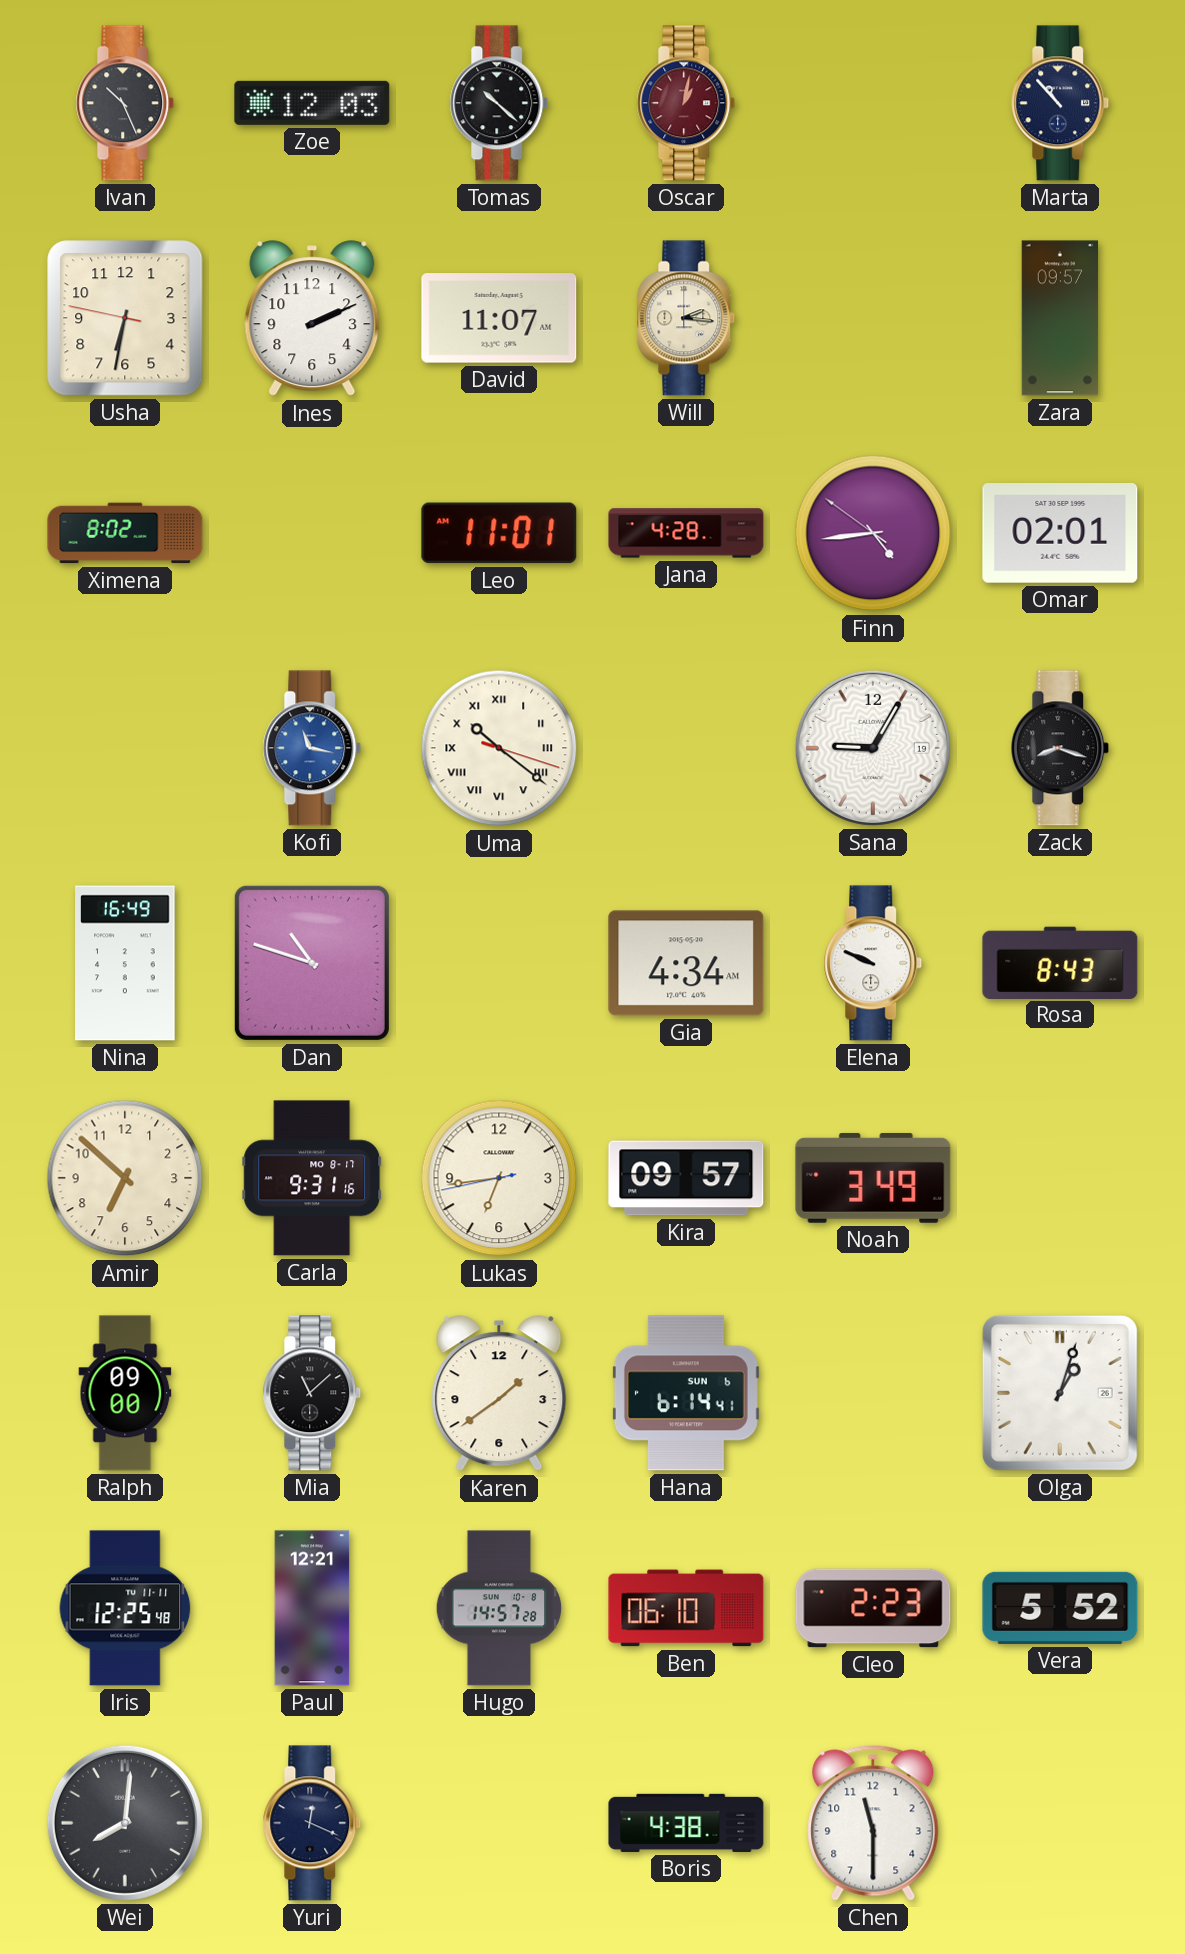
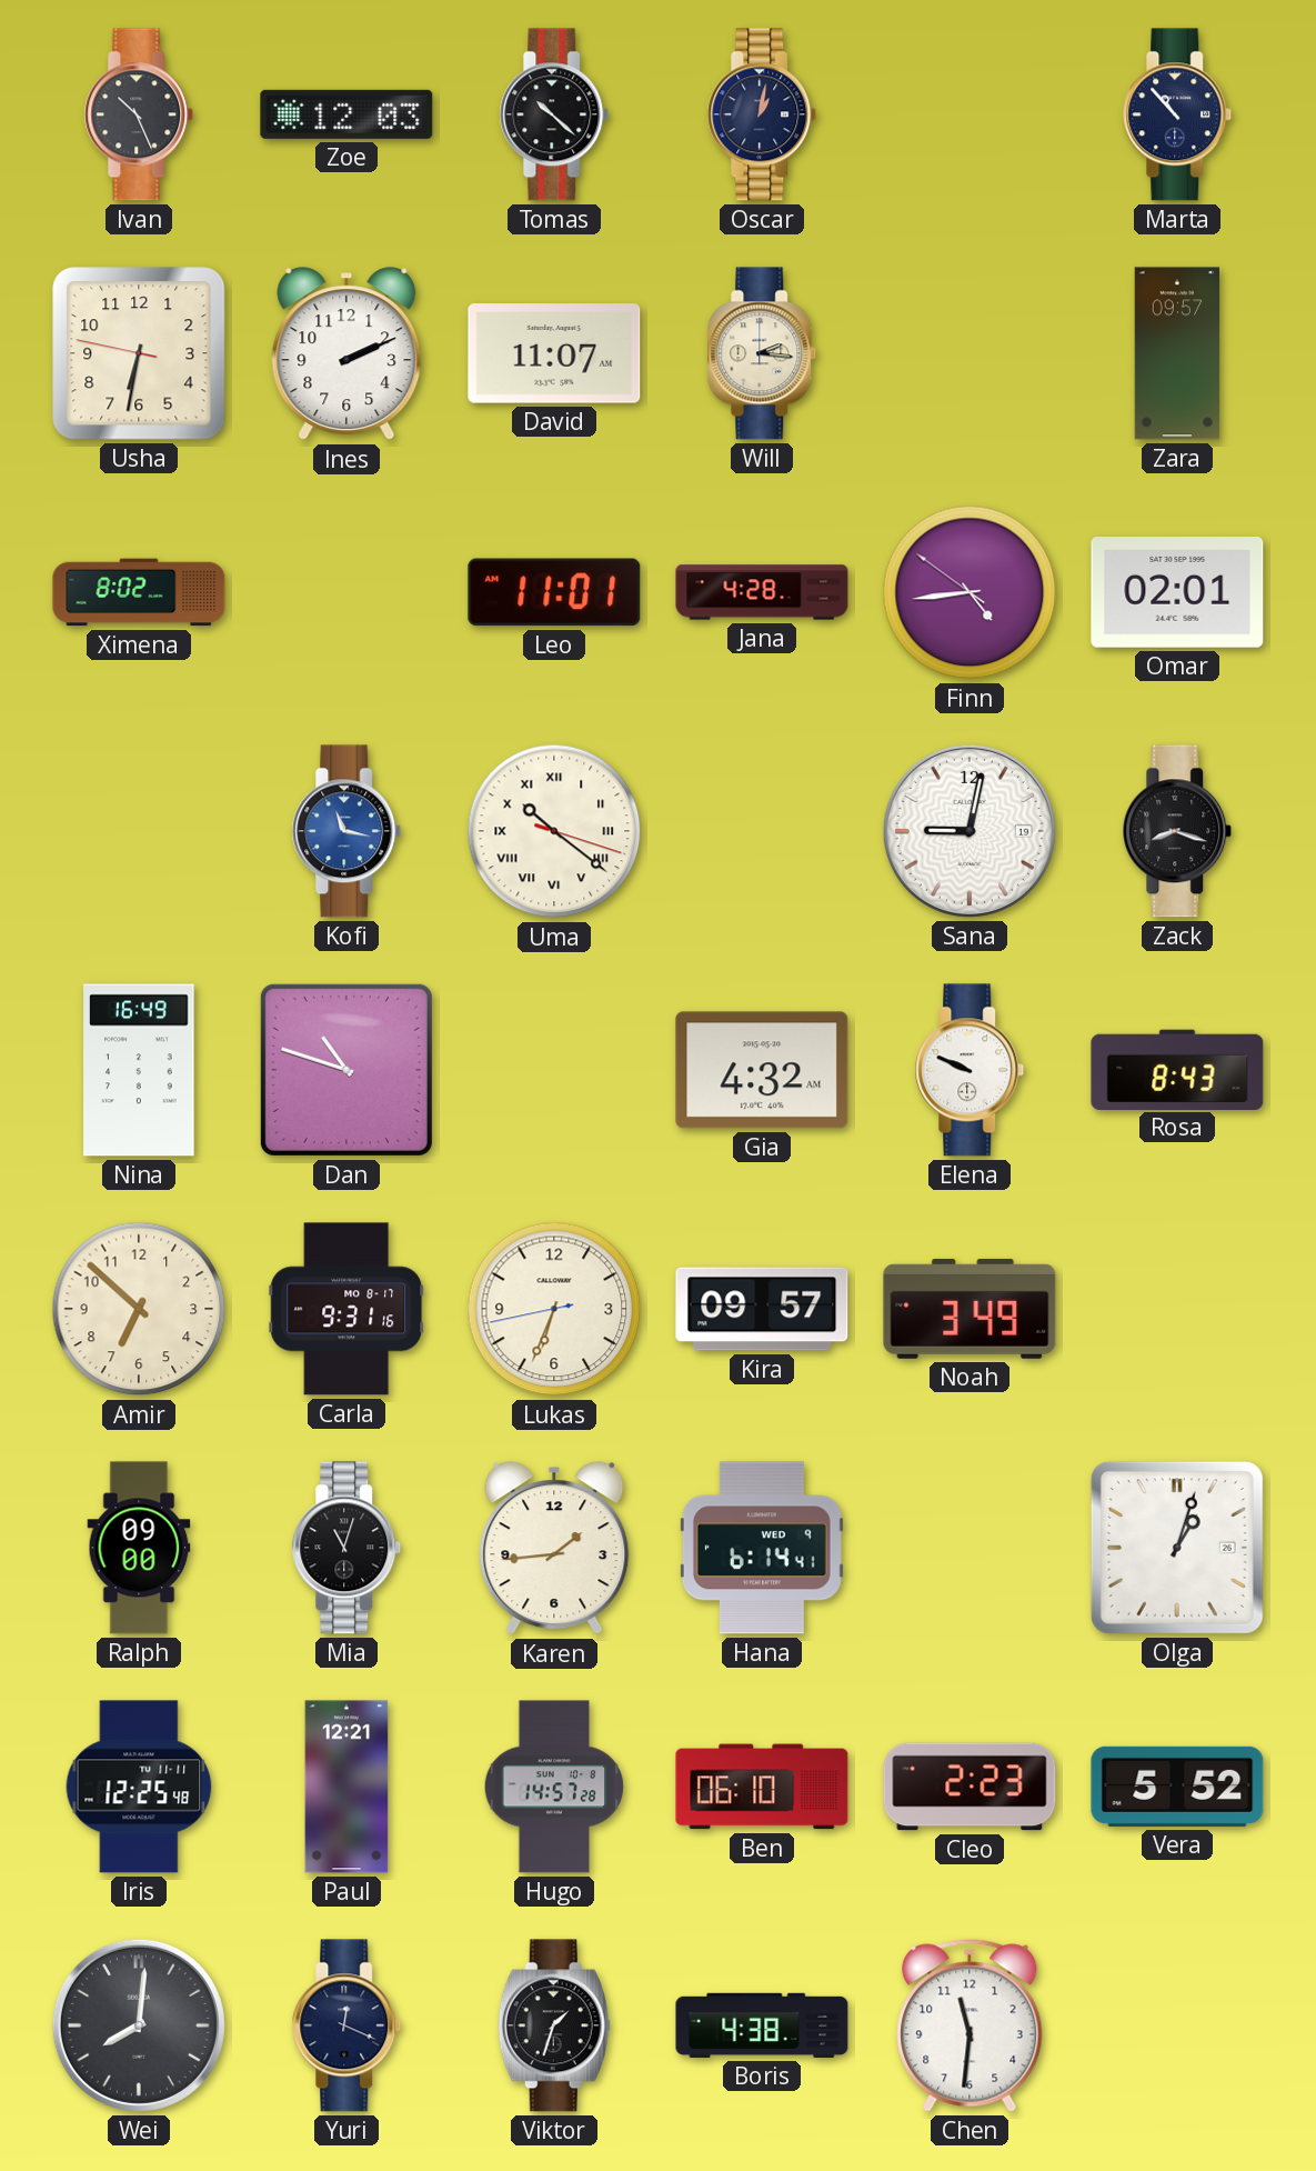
Oscar dial: burgundy -> navy
Sana: 9:05 -> 9:02
Gia: 4:34 -> 4:32
Lukas: 6:43 -> 6:33
Mia: 11:08 -> 11:03
Karen: 1:39 -> 1:44
Hana date: SUN 6 -> WED 9
Viktor: none -> 1:33
Chen: 11:30 -> 11:31
